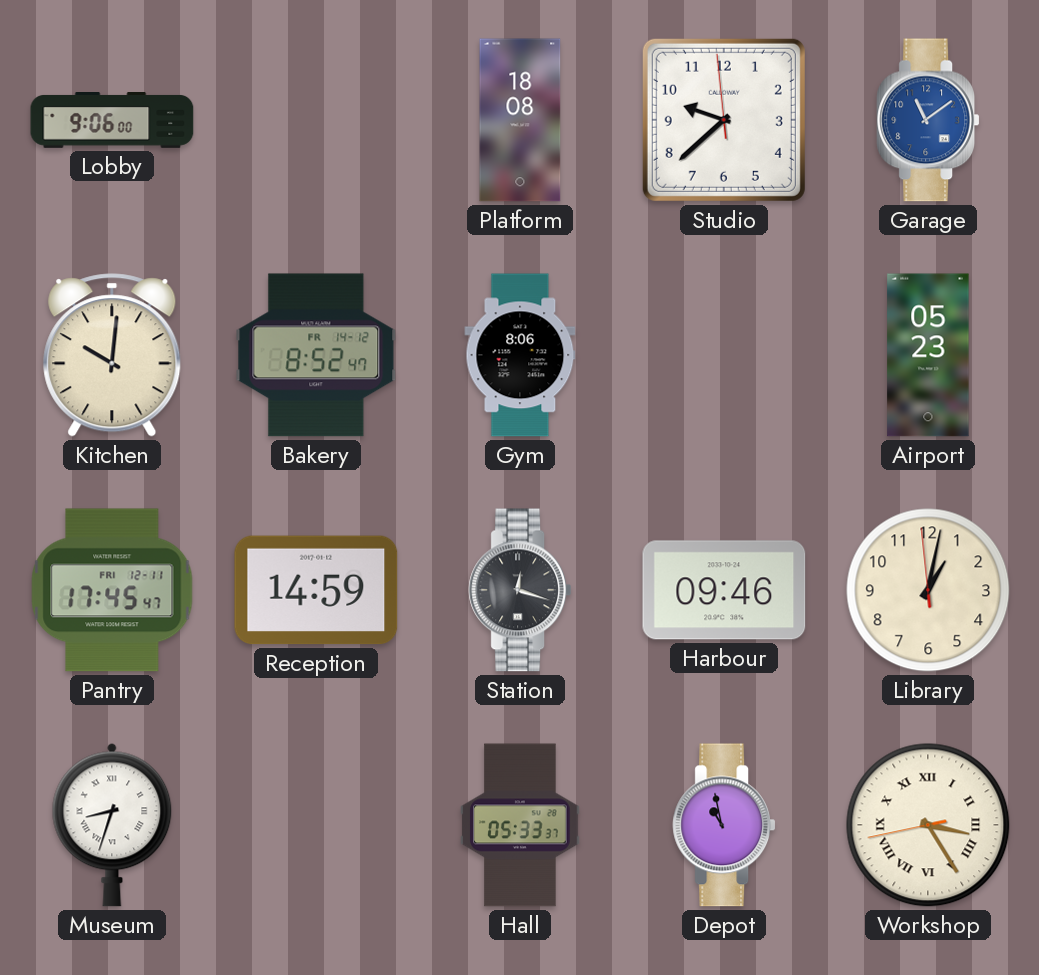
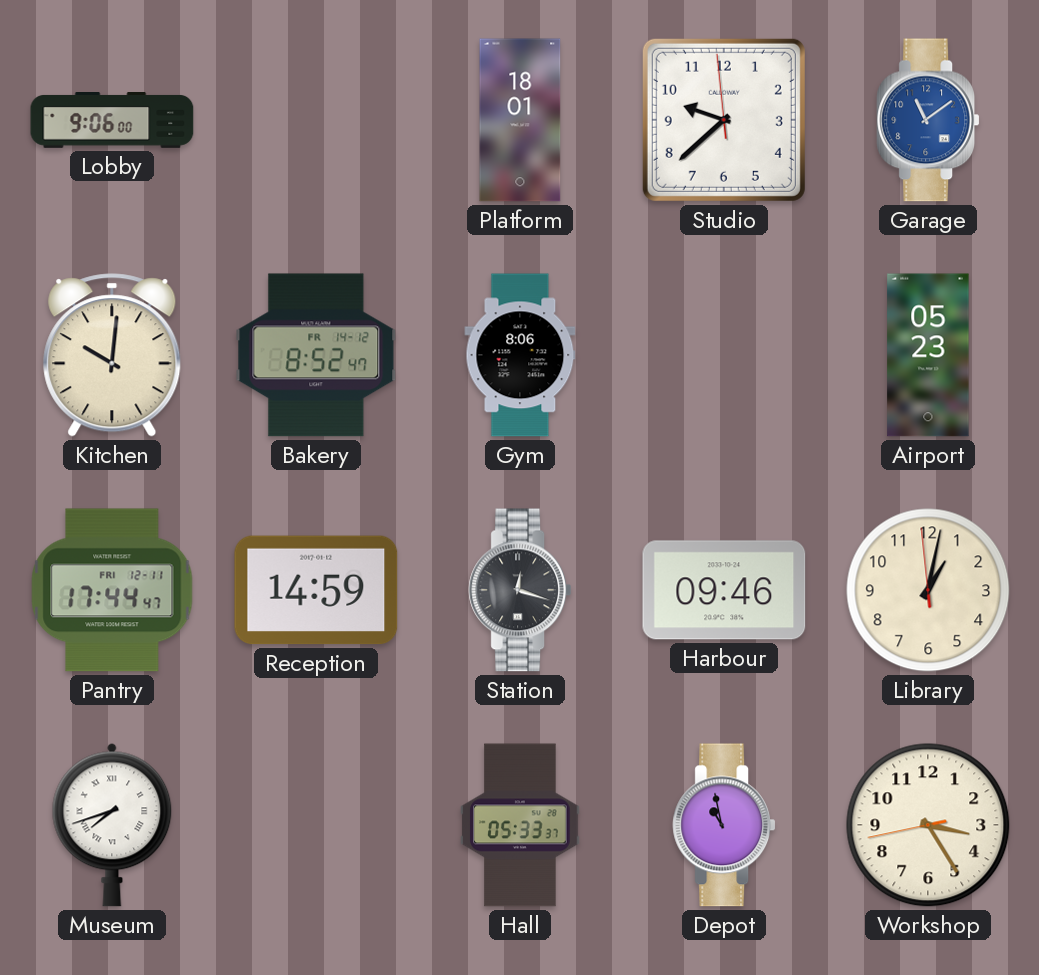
Platform: 18:08 -> 18:01
Pantry: 17:45 -> 17:44
Museum: 8:33 -> 7:42
Workshop numerals: Roman -> Arabic
